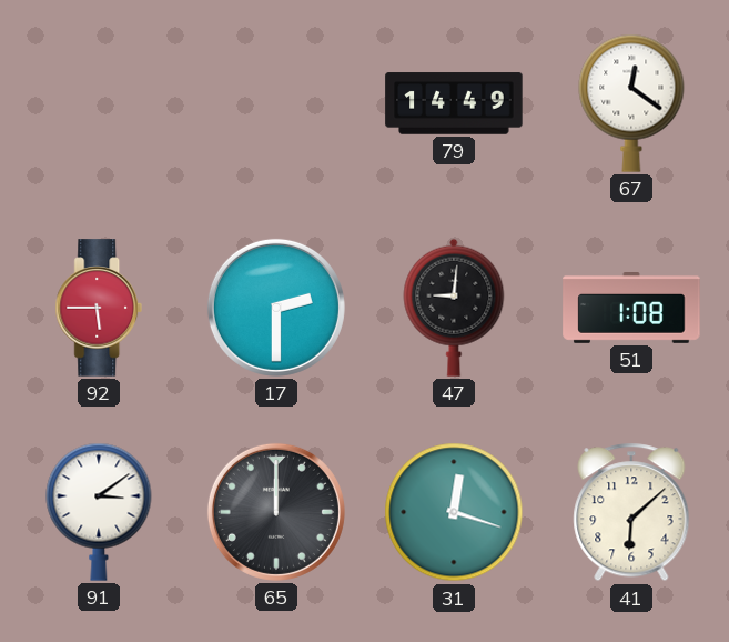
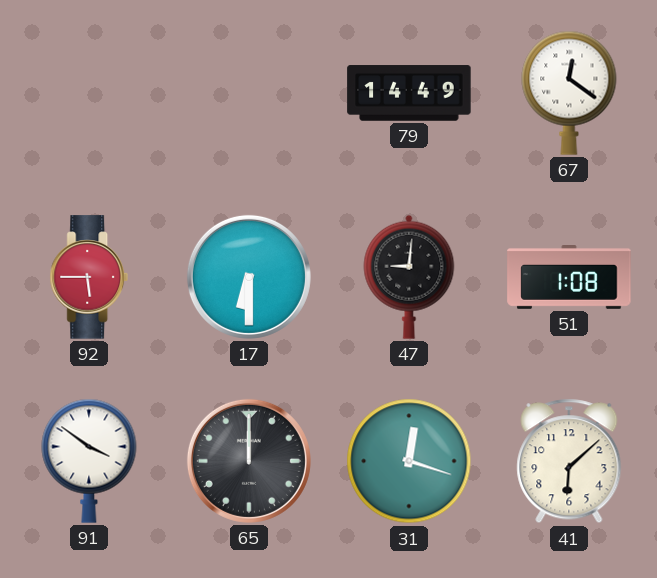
17: 2:30 -> 6:30
91: 3:09 -> 3:51
